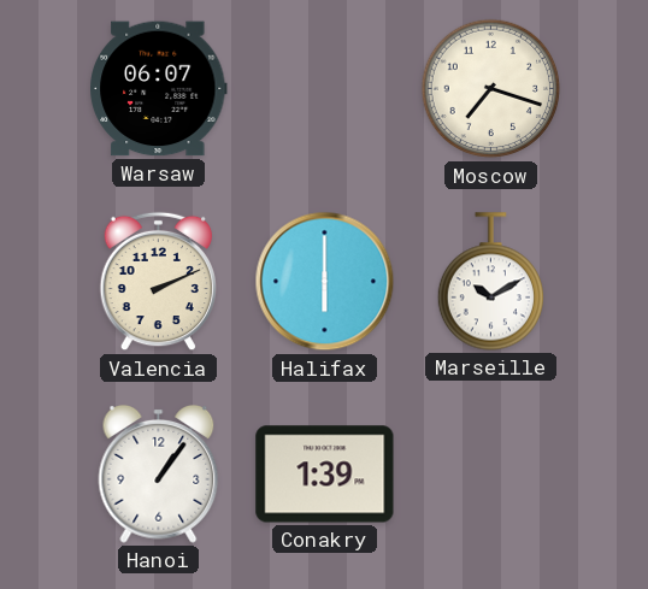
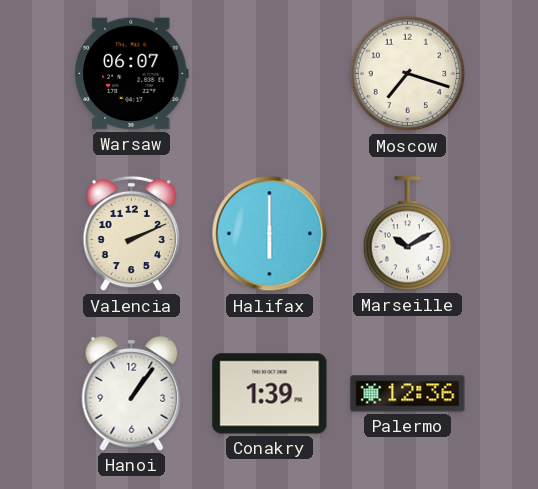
Palermo: none -> 12:36
